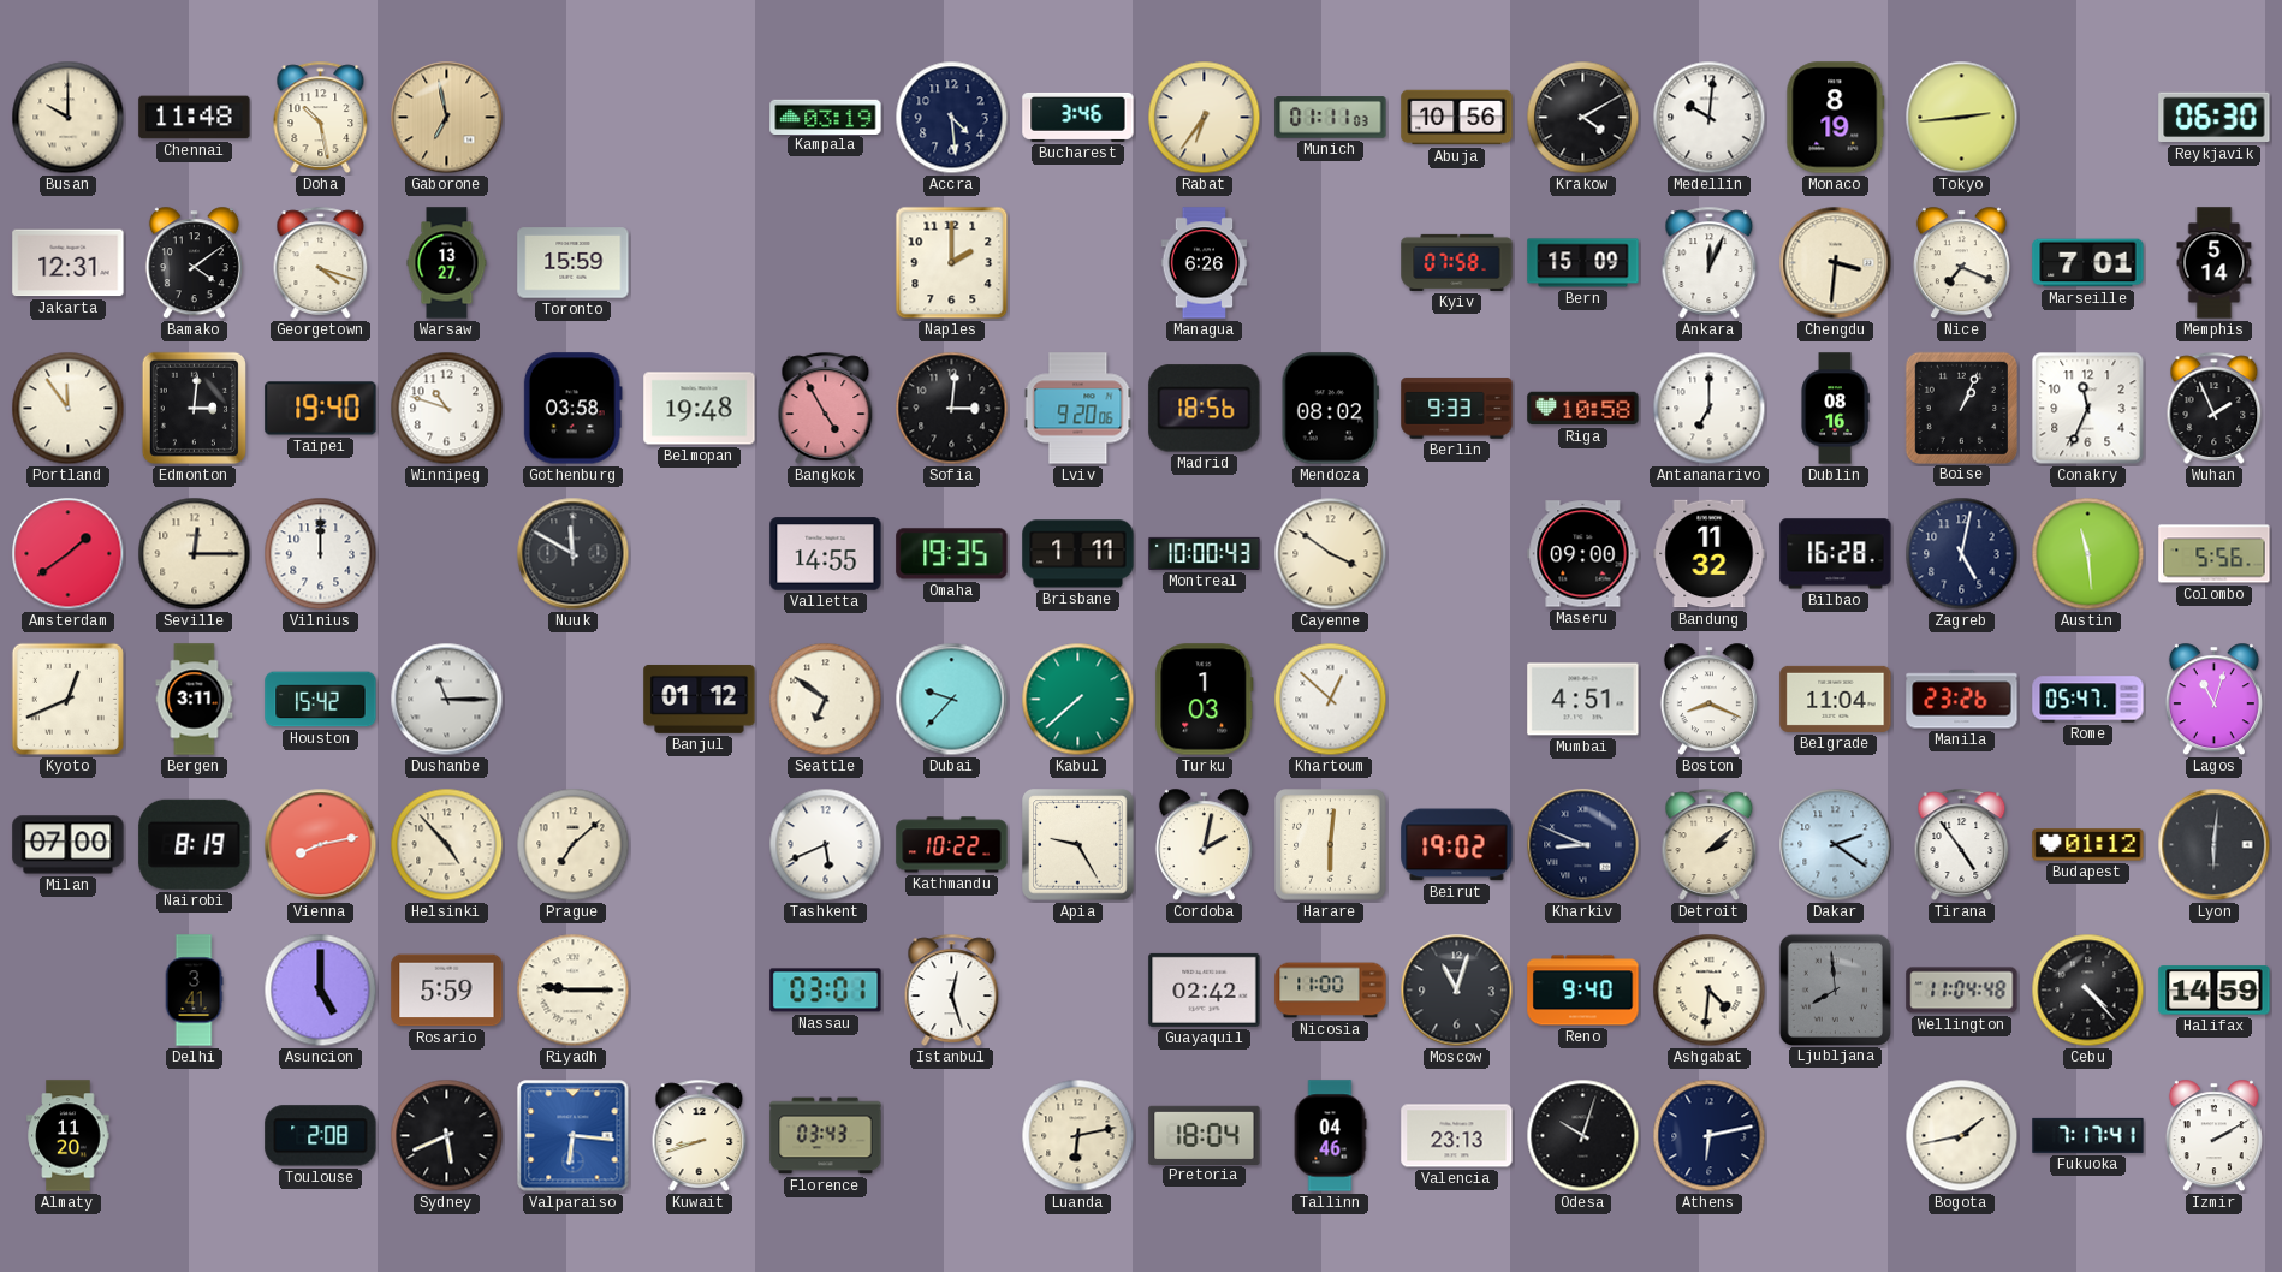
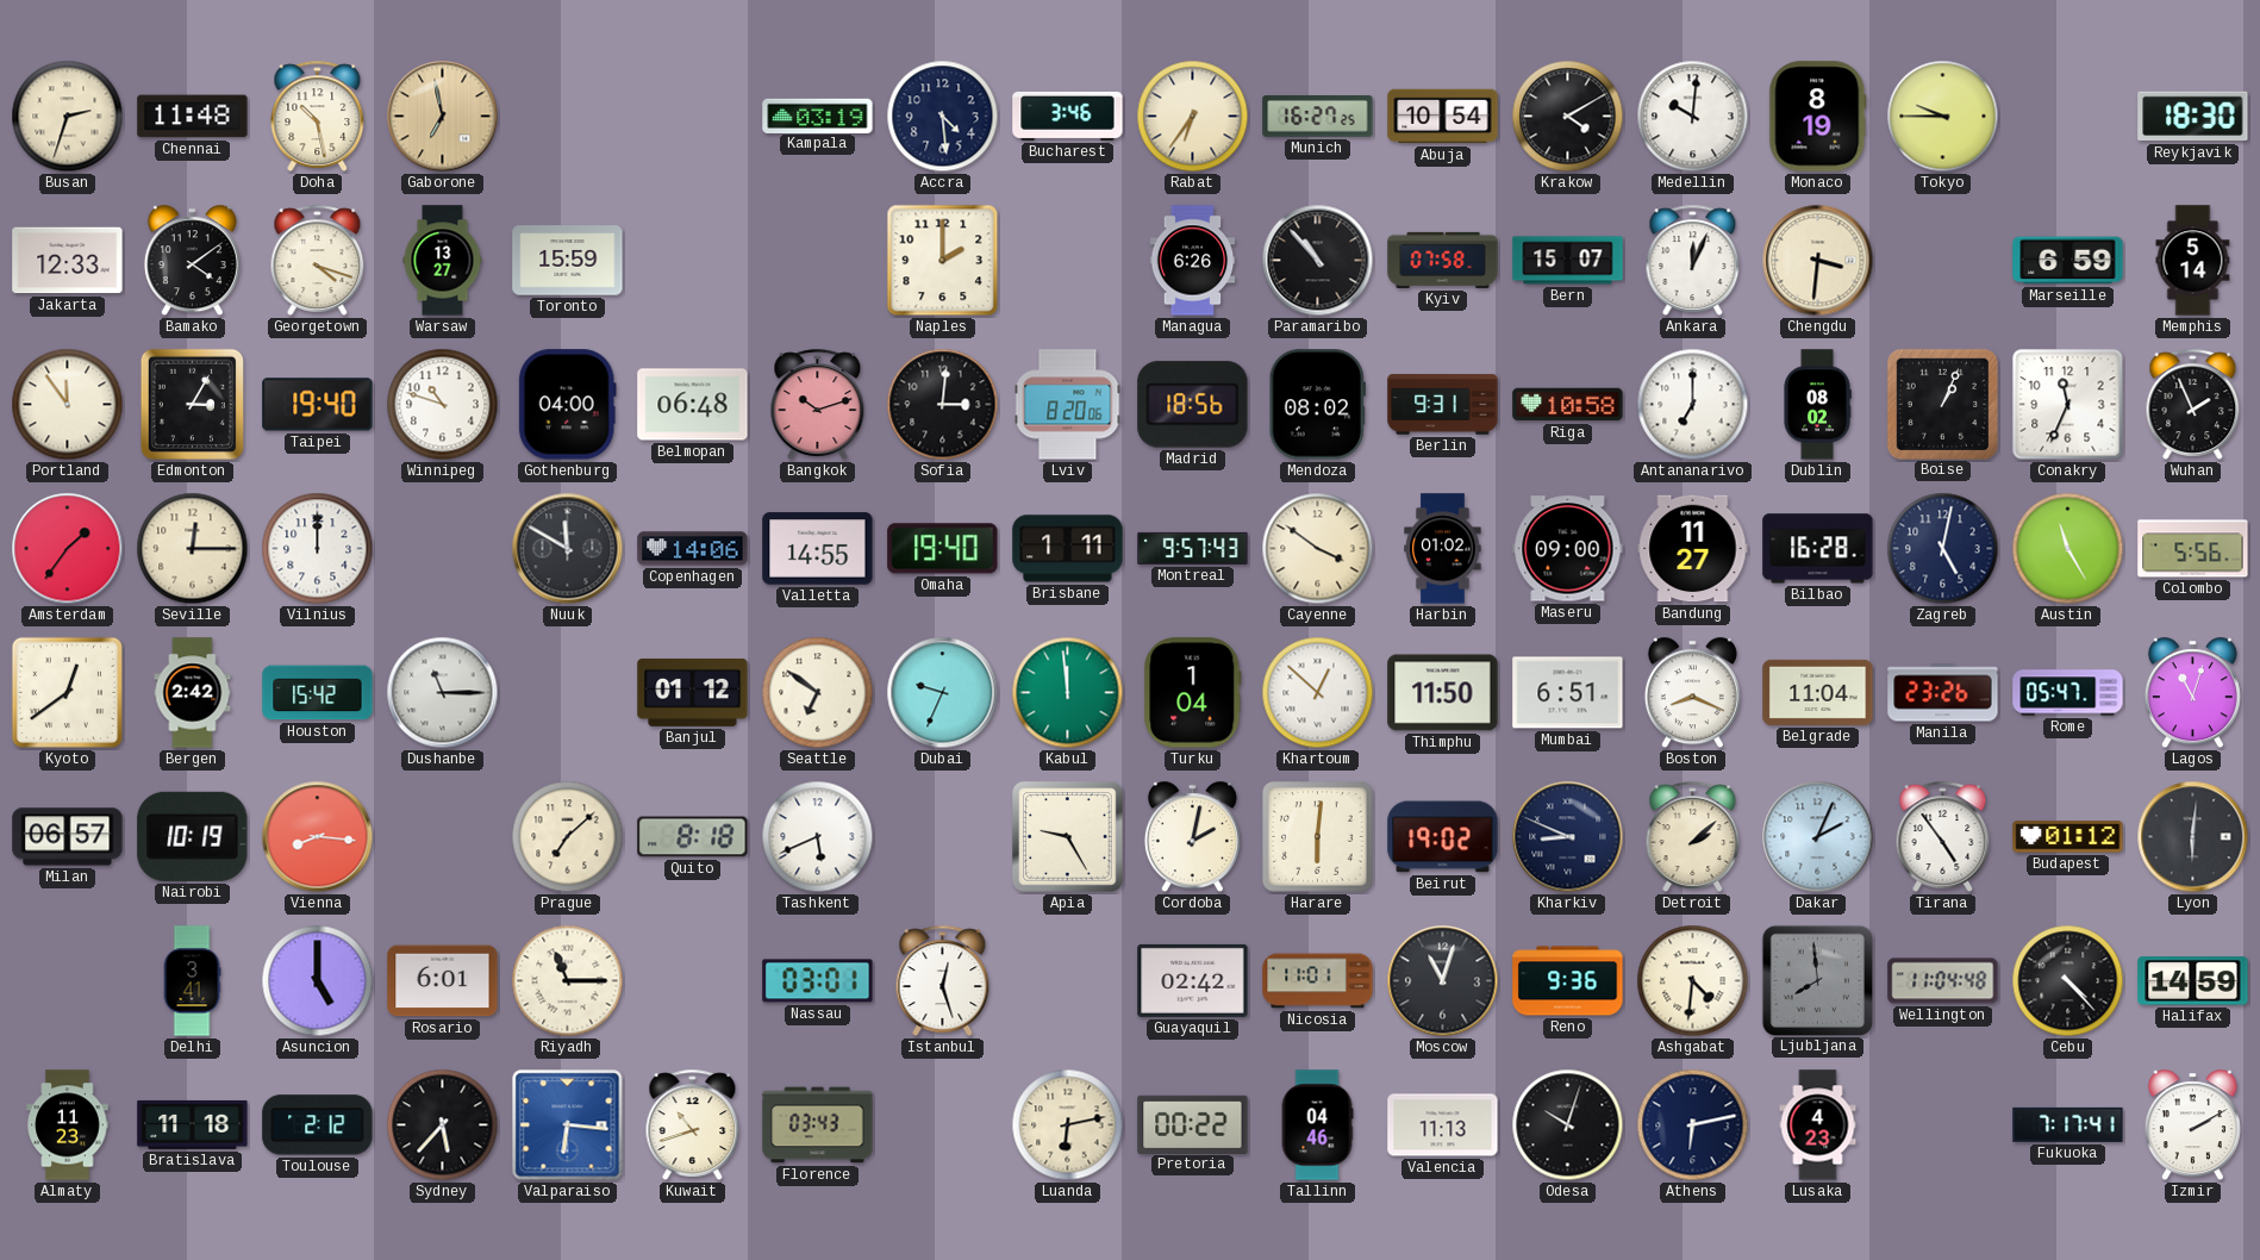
Busan: 10:00 -> 2:33
Munich: 01:11 -> 16:27
Abuja: 10:56 -> 10:54
Tokyo: 2:44 -> 9:45
Reykjavik: 06:30 -> 18:30
Jakarta: 12:31 -> 12:33
Paramaribo: none -> 10:53
Bern: 15:09 -> 15:07
Nice: 7:19 -> none
Marseille: 7:01 -> 6:59
Edmonton: 3:01 -> 3:05
Gothenburg: 03:58 -> 04:00
Belmopan: 19:48 -> 06:48
Bangkok: 4:55 -> 10:12
Lviv: 9:20 -> 8:20
Berlin: 9:33 -> 9:31
Dublin: 08:16 -> 08:02
Amsterdam: 1:39 -> 1:36
Copenhagen: none -> 14:06
Omaha: 19:35 -> 19:40
Montreal: 10:00 -> 9:57
Harbin: none -> 01:02
Bandung: 11:32 -> 11:27
Austin: 11:29 -> 11:25
Kyoto: 12:41 -> 12:39
Bergen: 3:11 -> 2:42
Dubai: 9:37 -> 9:34
Kabul: 7:38 -> 11:59
Turku: 1:03 -> 1:04
Thimphu: none -> 11:50
Mumbai: 4:51 -> 6:51
Milan: 07:00 -> 06:57
Nairobi: 8:19 -> 10:19
Vienna: 8:13 -> 8:16
Helsinki: 4:53 -> none
Quito: none -> 8:18
Kathmandu: 10:22 -> none
Dakar: 2:21 -> 2:04
Rosario: 5:59 -> 6:01
Riyadh: 9:15 -> 11:15
Nicosia: 11:00 -> 11:01
Reno: 9:40 -> 9:36
Almaty: 11:20 -> 11:23
Bratislava: none -> 11:18
Toulouse: 2:08 -> 2:12
Sydney: 5:41 -> 5:37
Kuwait: 8:42 -> 10:42
Pretoria: 18:04 -> 00:22
Valencia: 23:13 -> 11:13
Lusaka: none -> 4:23
Bogota: 1:43 -> none
